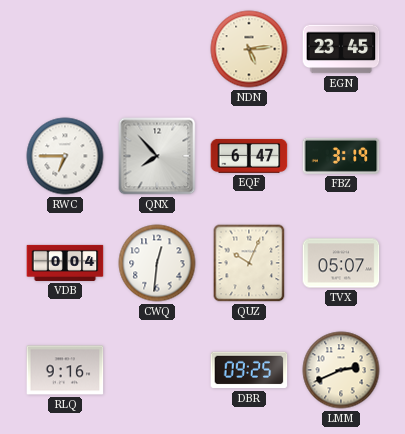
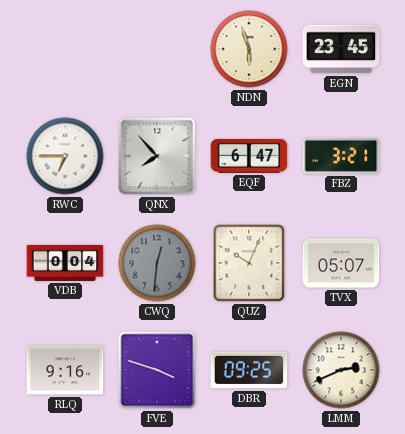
NDN: 5:14 -> 5:57
FBZ: 3:19 -> 3:21
CWQ dial: white -> grey
FVE: none -> 3:48
